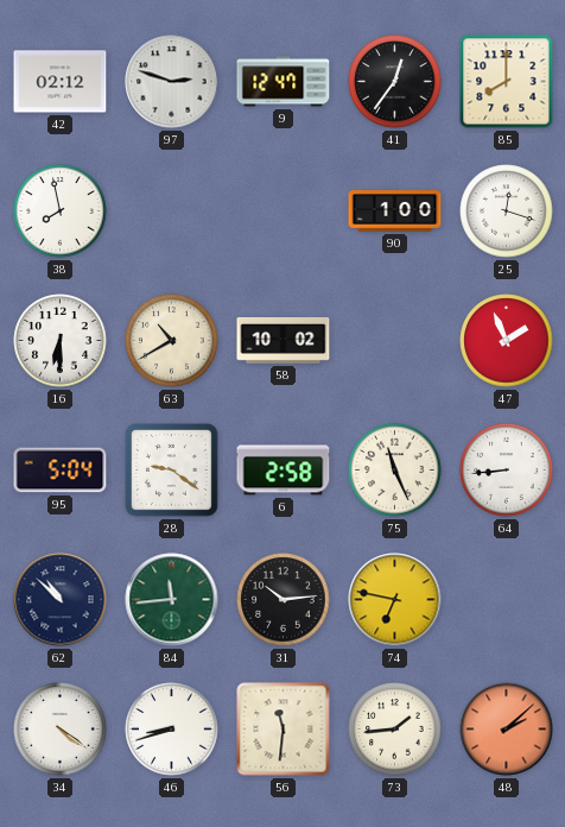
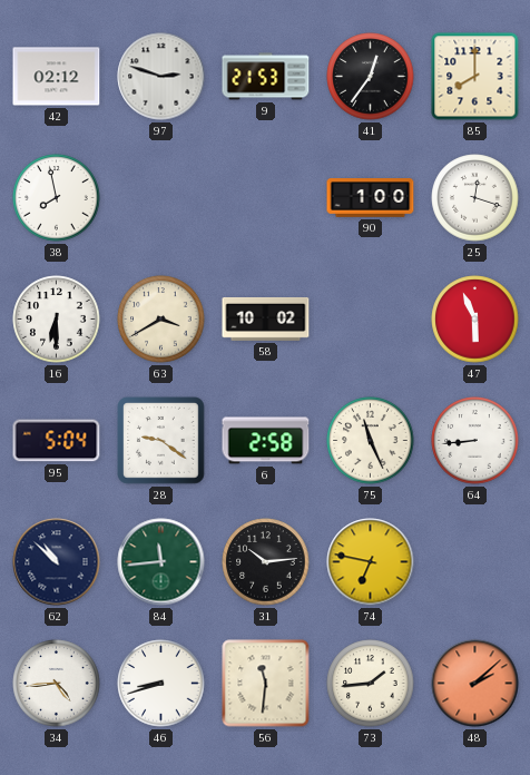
9: 12:47 -> 21:53
63: 10:40 -> 3:40
47: 1:56 -> 5:56
34: 4:21 -> 4:44
